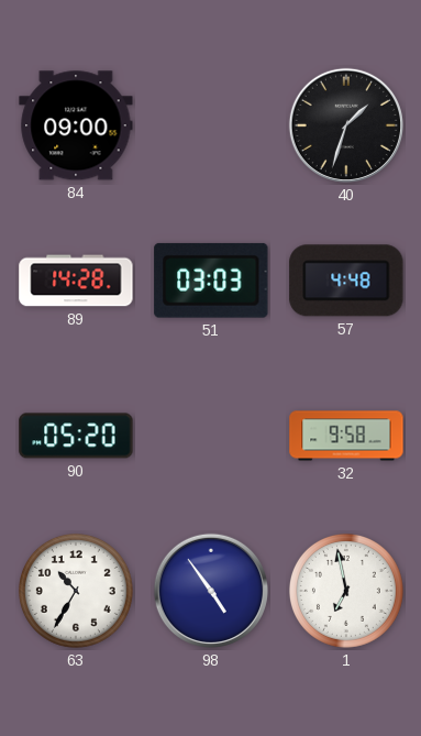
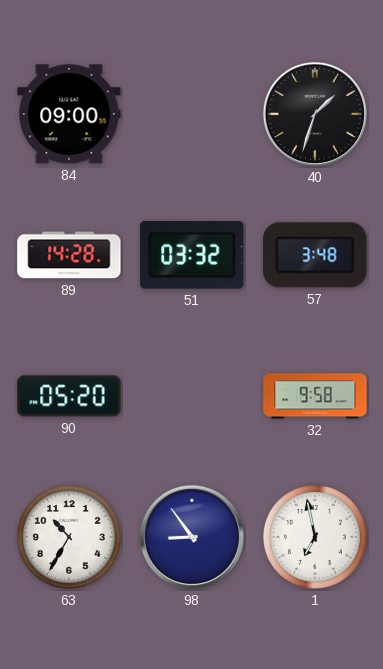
51: 03:03 -> 03:32
57: 4:48 -> 3:48
98: 4:54 -> 8:54
